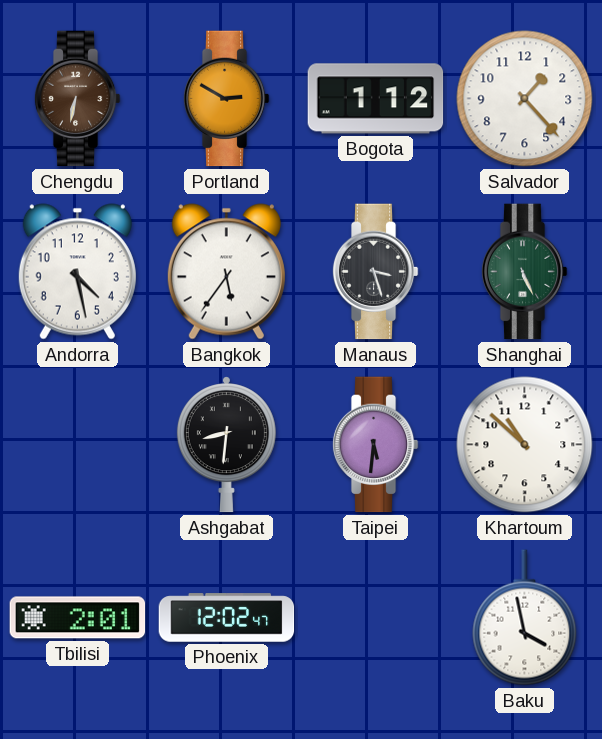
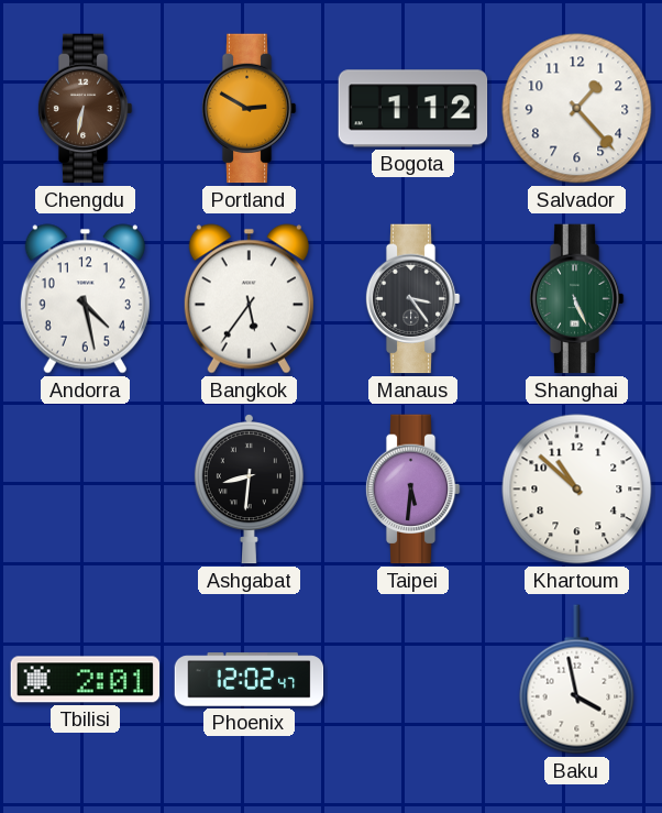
Manaus: 3:27 -> 3:24
